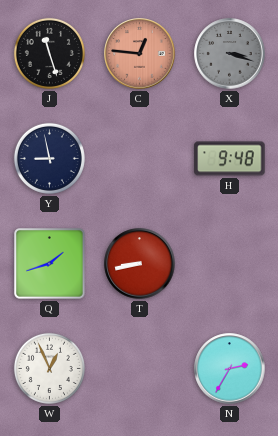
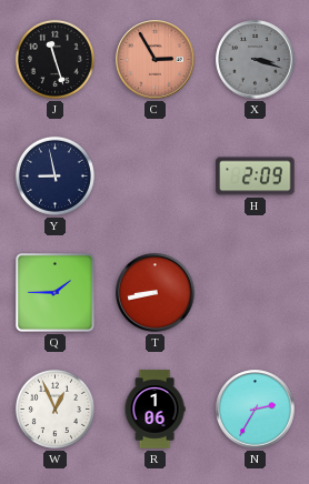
C: 12:46 -> 2:55
H: 9:48 -> 2:09
Q: 1:42 -> 1:45
R: none -> 1:06
